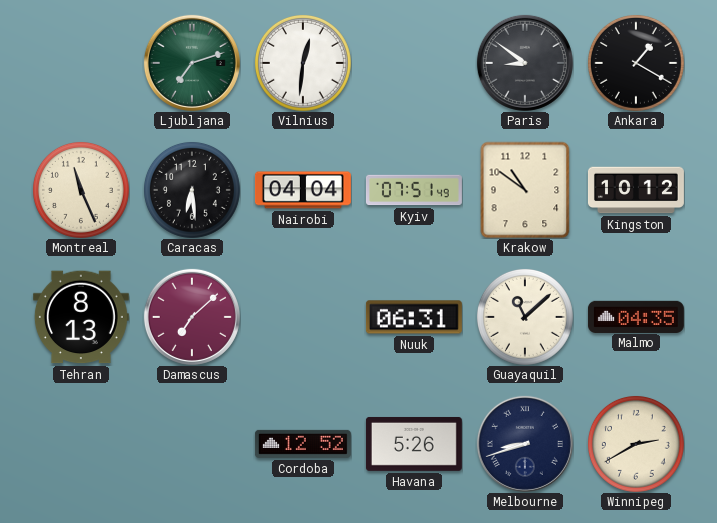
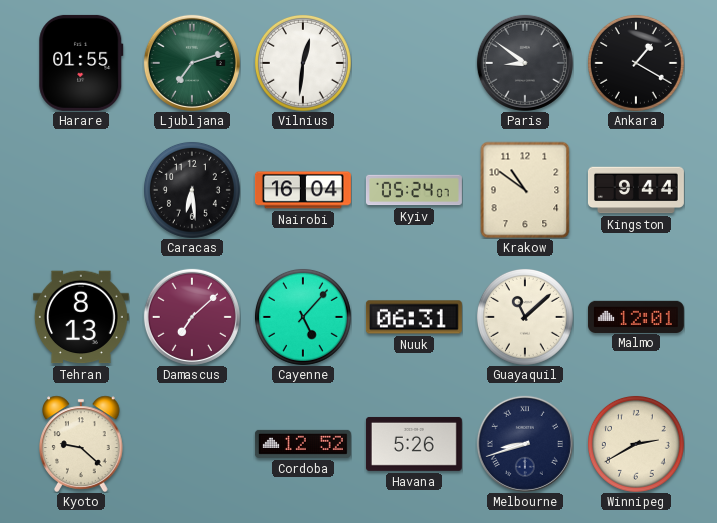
Harare: none -> 01:55
Montreal: 11:26 -> none
Nairobi: 04:04 -> 16:04
Kyiv: 07:51 -> 05:24
Kingston: 10:12 -> 9:44
Cayenne: none -> 5:07
Malmo: 04:35 -> 12:01
Kyoto: none -> 9:22
